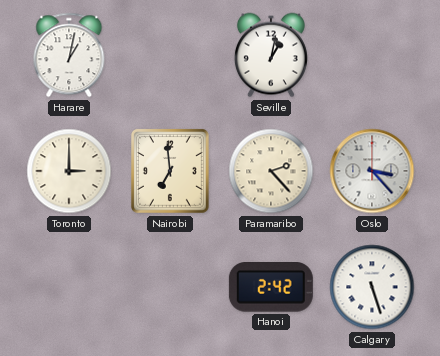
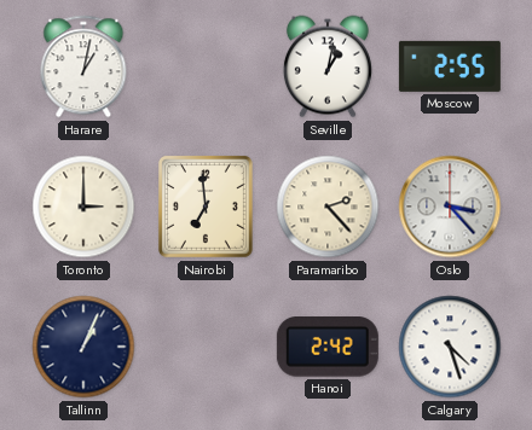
Moscow: none -> 2:55
Tallinn: none -> 1:04
Calgary: 5:27 -> 4:27
